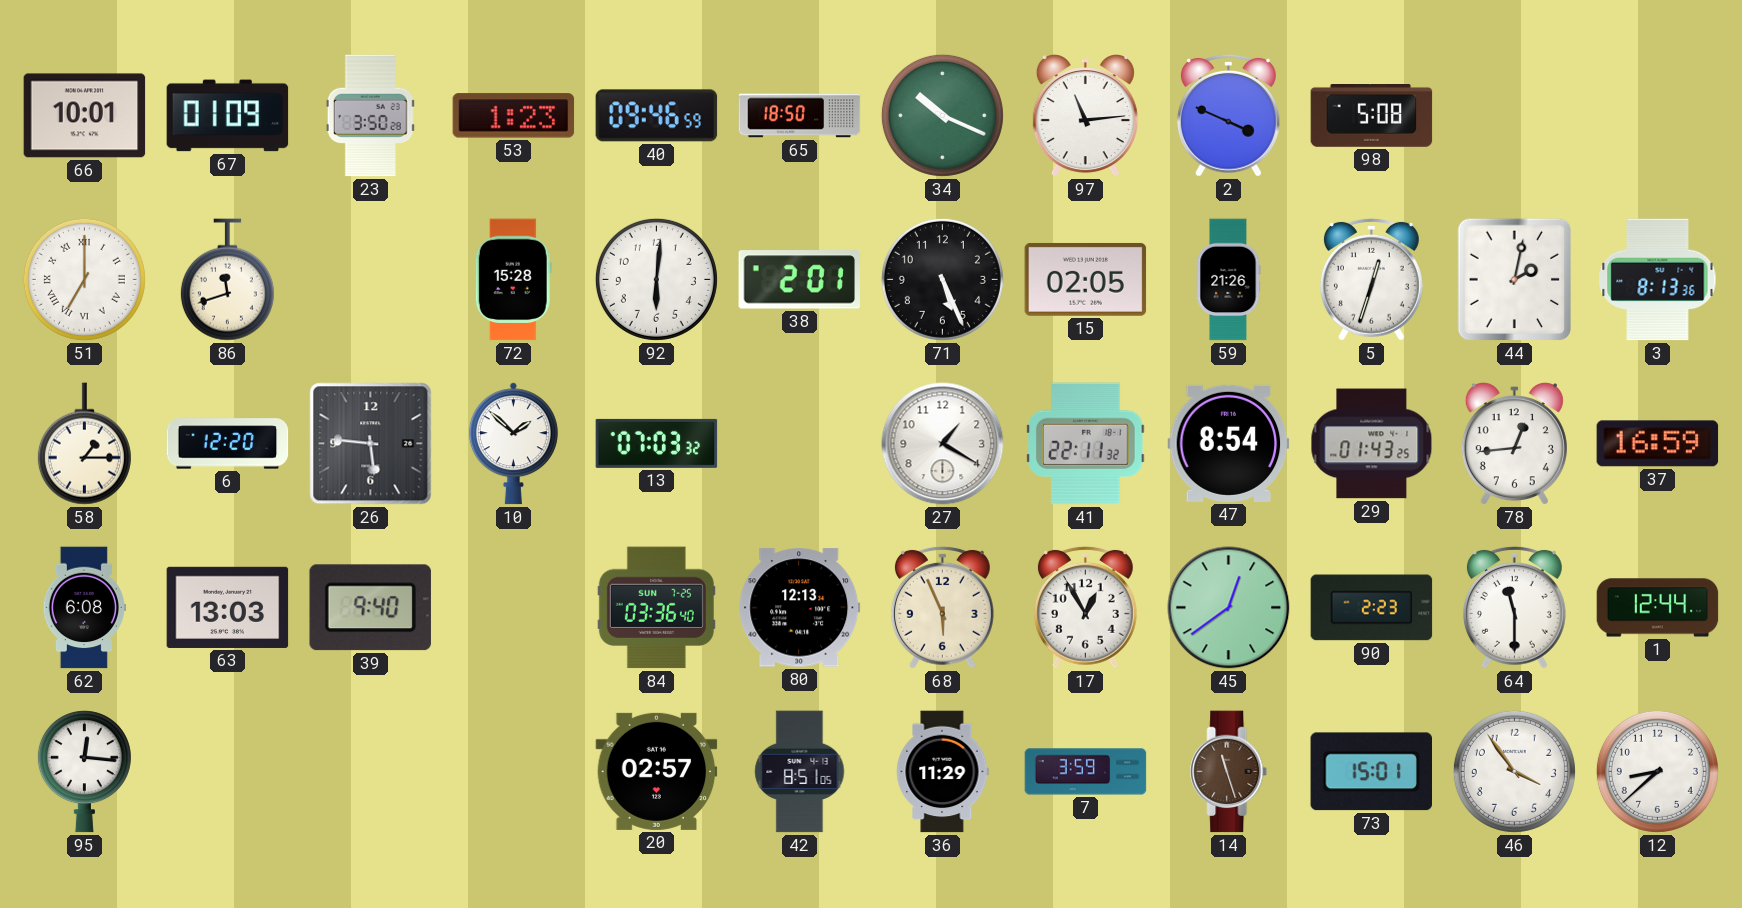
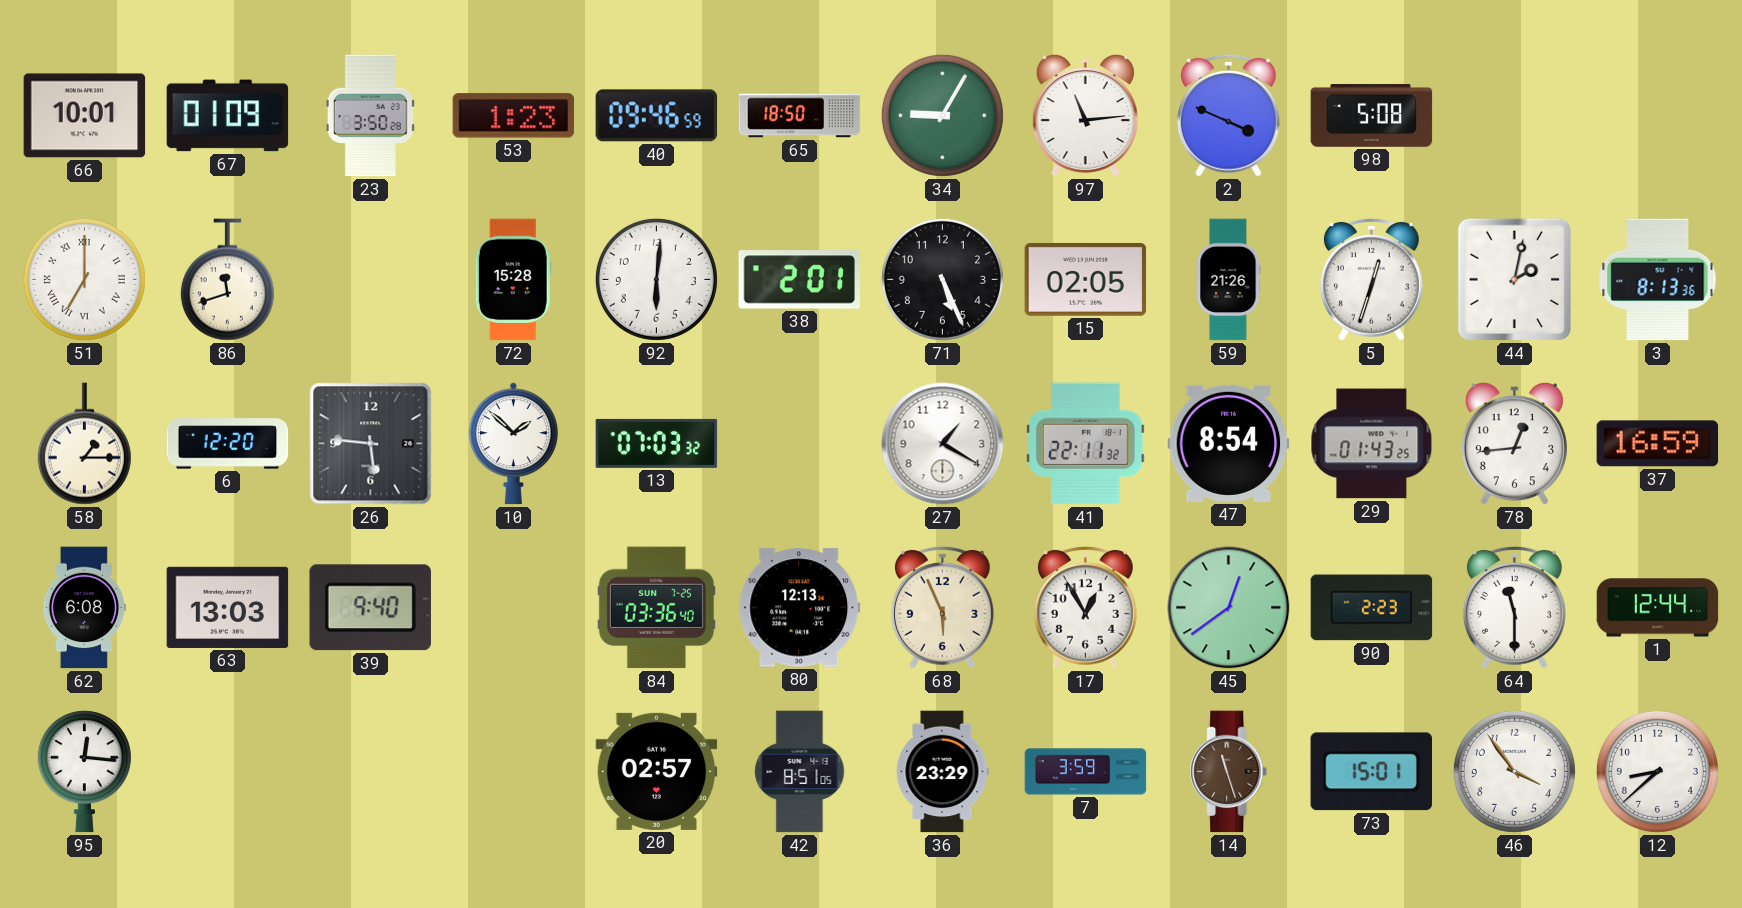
34: 10:19 -> 9:05
36: 11:29 -> 23:29
